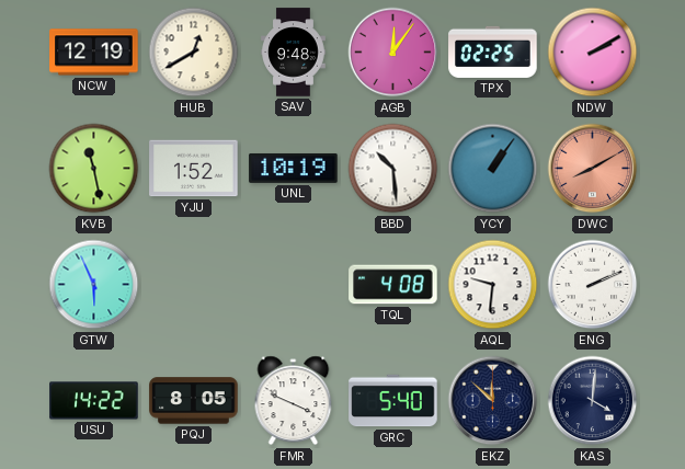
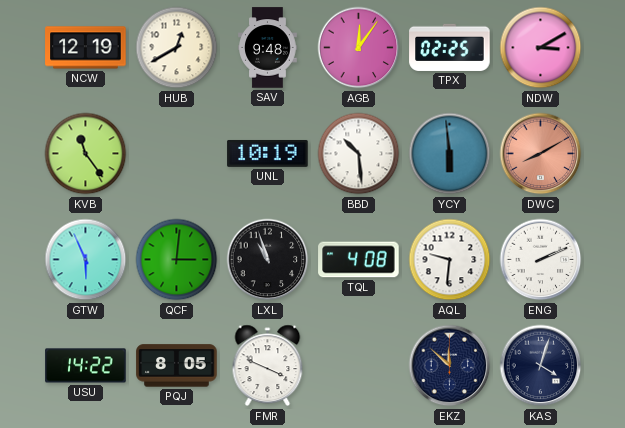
NDW: 2:10 -> 3:10
KVB: 11:28 -> 11:24
YJU: 1:52 -> none
YCY: 1:06 -> 5:59
QCF: none -> 3:01
LXL: none -> 10:57
GRC: 5:40 -> none
KAS: 4:01 -> 4:03
